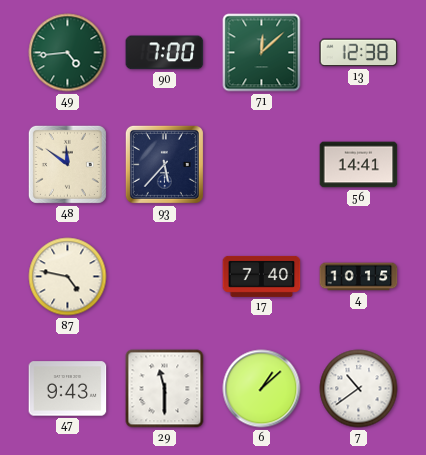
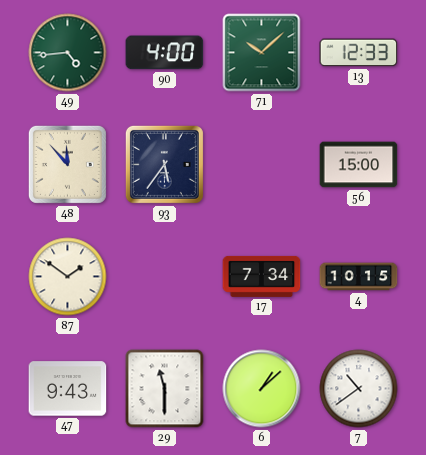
90: 7:00 -> 4:00
71: 12:08 -> 10:08
13: 12:38 -> 12:33
48: 11:51 -> 11:53
93: 5:37 -> 5:36
56: 14:41 -> 15:00
87: 4:47 -> 1:51
17: 7:40 -> 7:34
